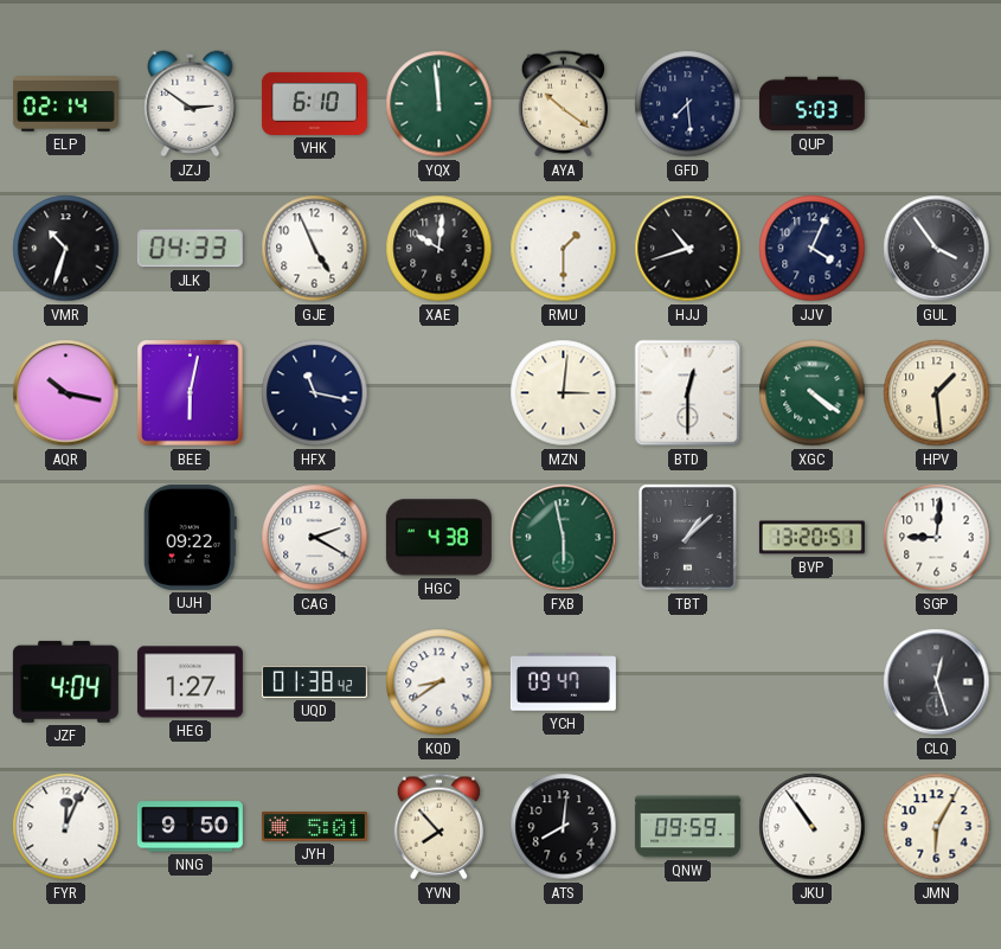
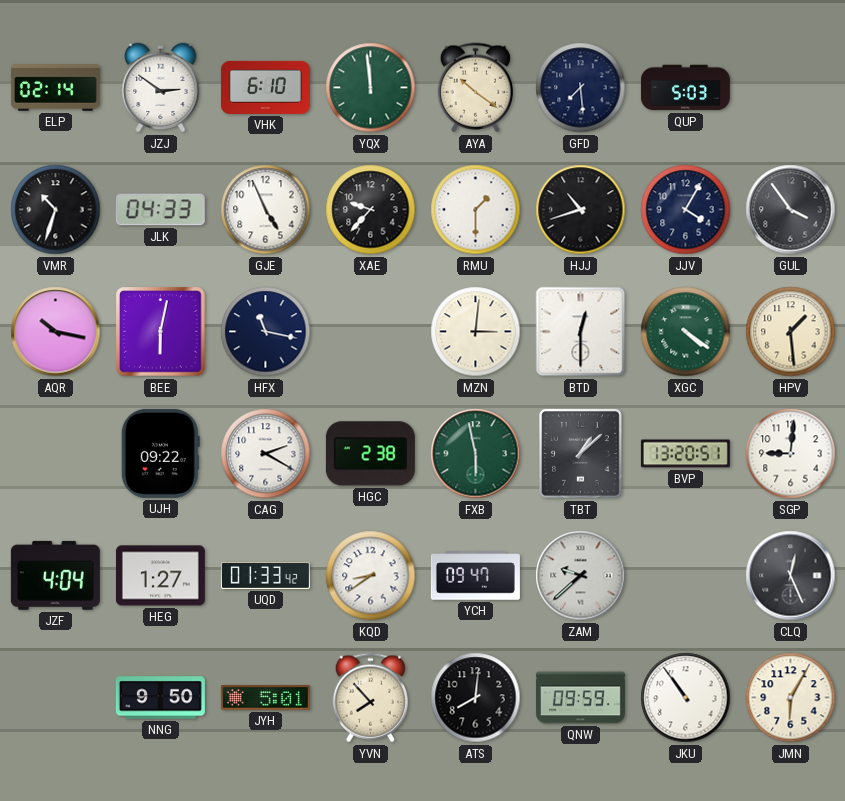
XAE: 10:01 -> 9:37
JJV: 4:04 -> 4:05
HGC: 4:38 -> 2:38
UQD: 01:38 -> 01:33
ZAM: none -> 9:38
CLQ: 12:27 -> 12:26
FYR: 12:04 -> none
